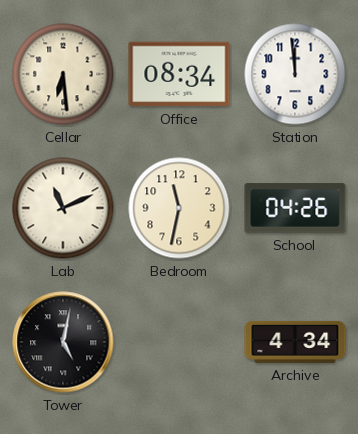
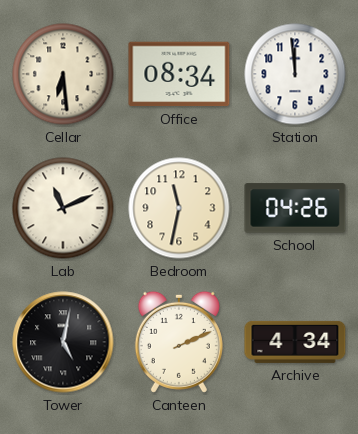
Canteen: none -> 2:11
